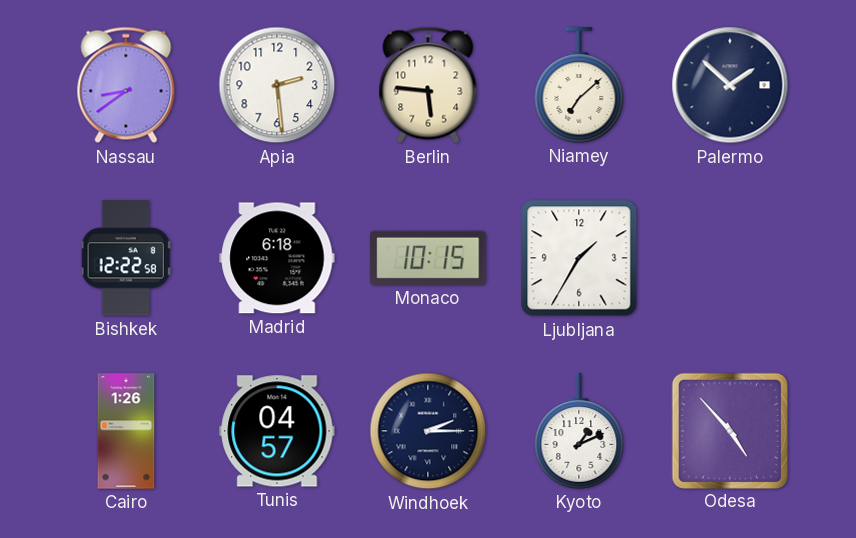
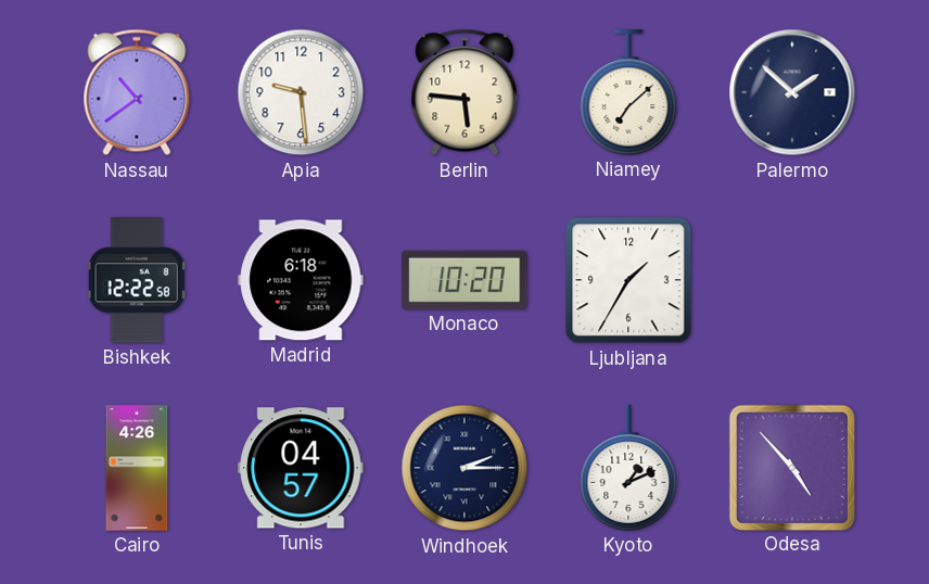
Nassau: 8:39 -> 10:39
Apia: 2:29 -> 9:29
Monaco: 10:15 -> 10:20
Cairo: 1:26 -> 4:26
